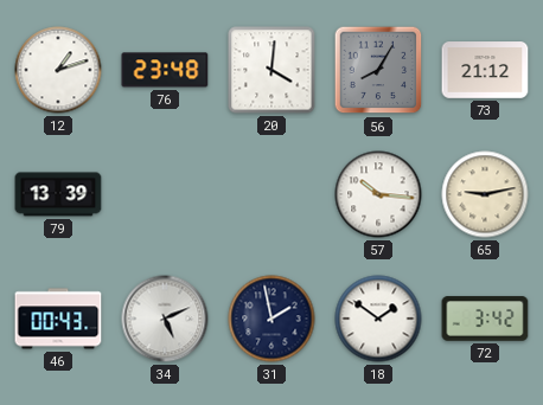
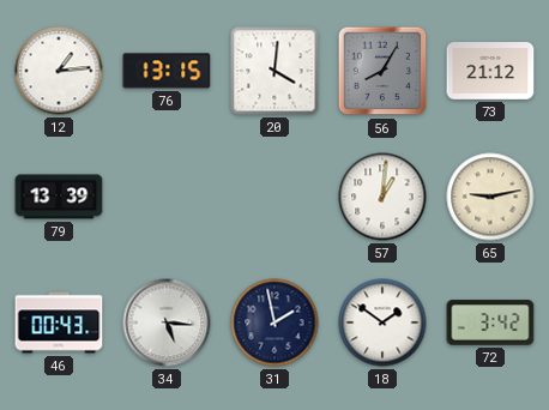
12: 1:12 -> 1:14
76: 23:48 -> 13:15
57: 10:16 -> 1:01
34: 5:11 -> 5:16
